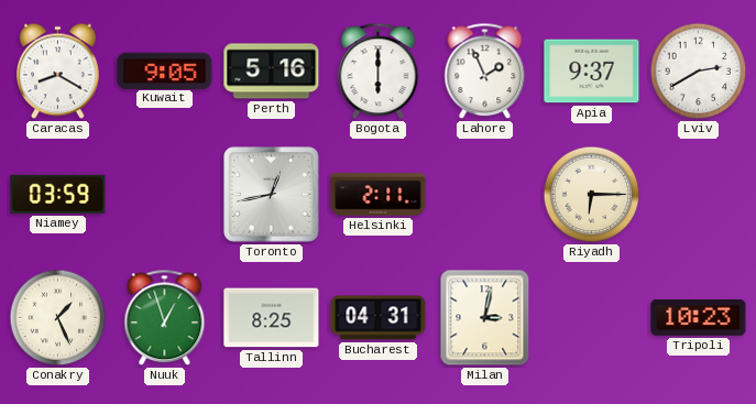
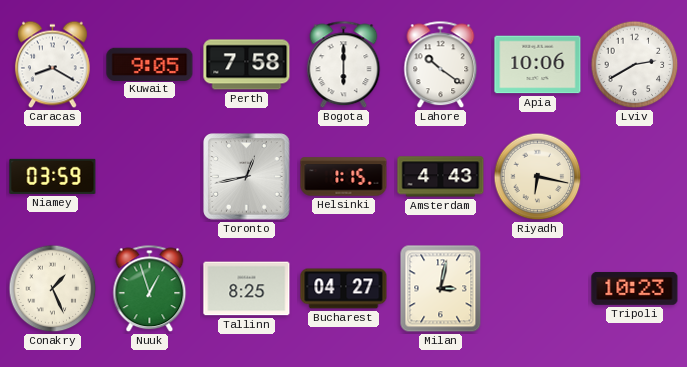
Perth: 5:16 -> 7:58
Lahore: 1:56 -> 10:21
Apia: 9:37 -> 10:06
Helsinki: 2:11 -> 1:15
Amsterdam: none -> 4:43
Riyadh: 6:15 -> 6:17
Bucharest: 04:31 -> 04:27
